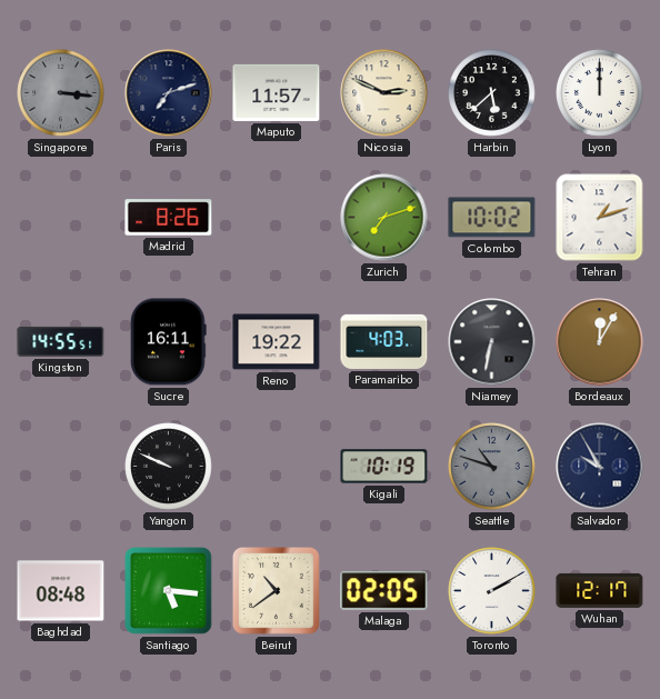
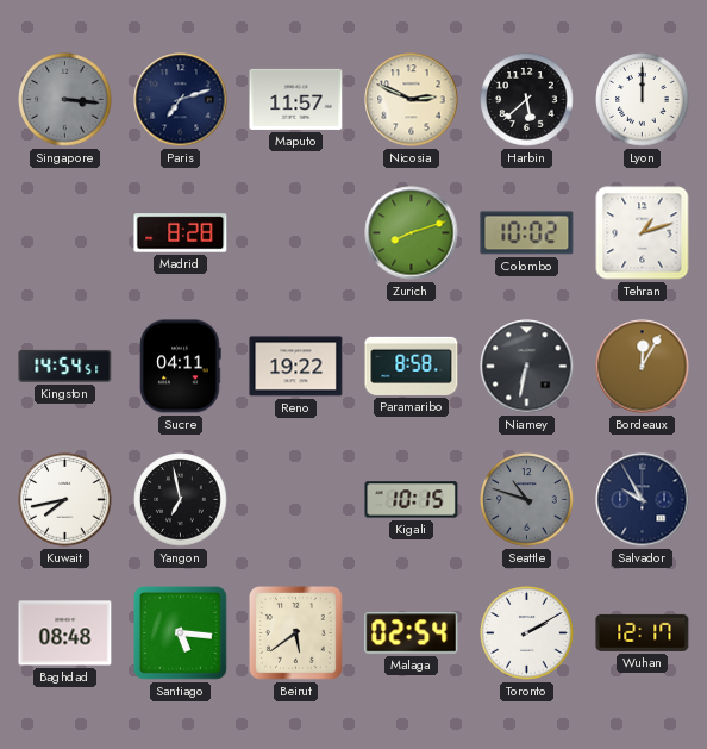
Madrid: 8:26 -> 8:28
Zurich: 7:12 -> 8:12
Kingston: 14:55 -> 14:54
Sucre: 16:11 -> 04:11
Paramaribo: 4:03 -> 8:58
Kuwait: none -> 7:43
Yangon: 9:49 -> 6:58
Kigali: 10:19 -> 10:15
Beirut: 10:39 -> 5:39
Malaga: 02:05 -> 02:54
